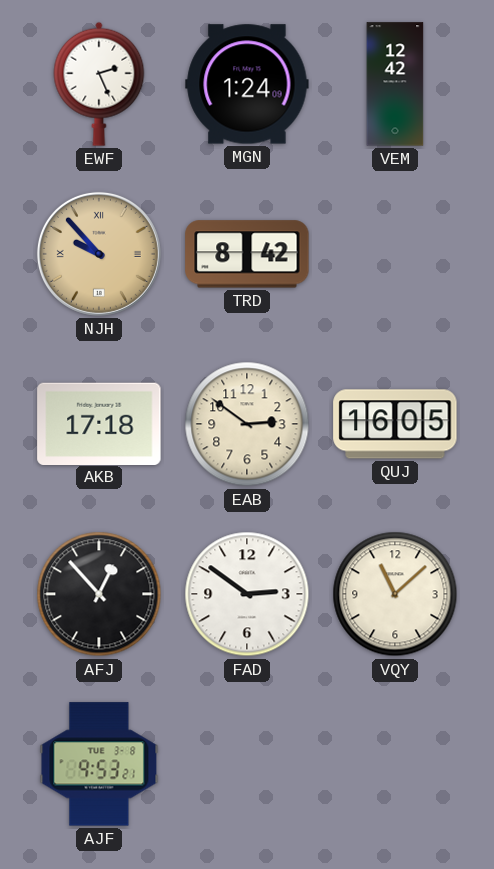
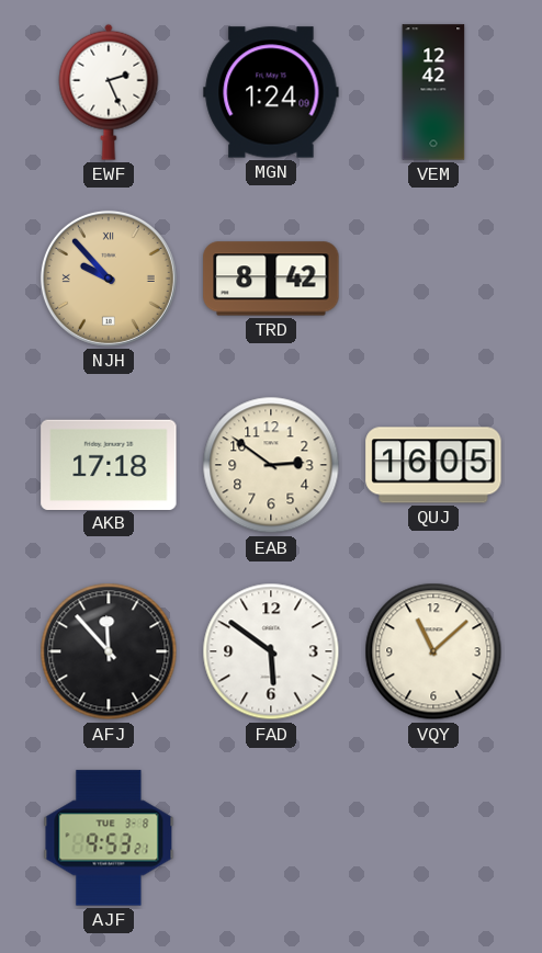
AFJ: 12:53 -> 11:53
FAD: 2:51 -> 5:51
